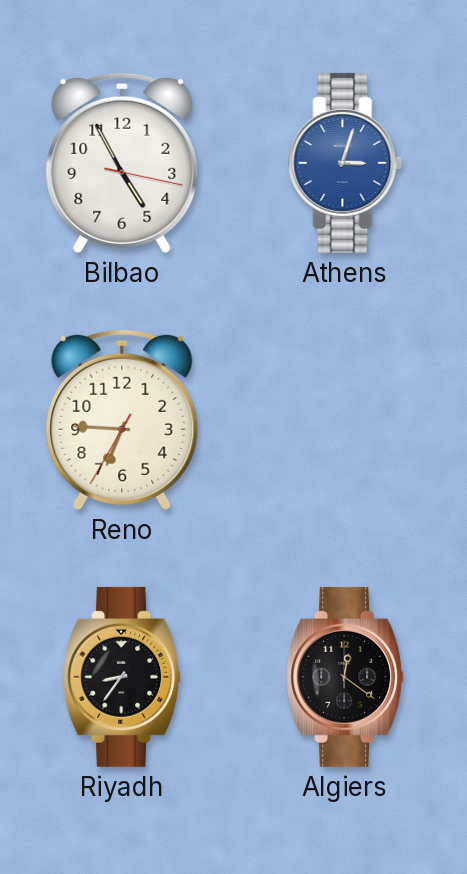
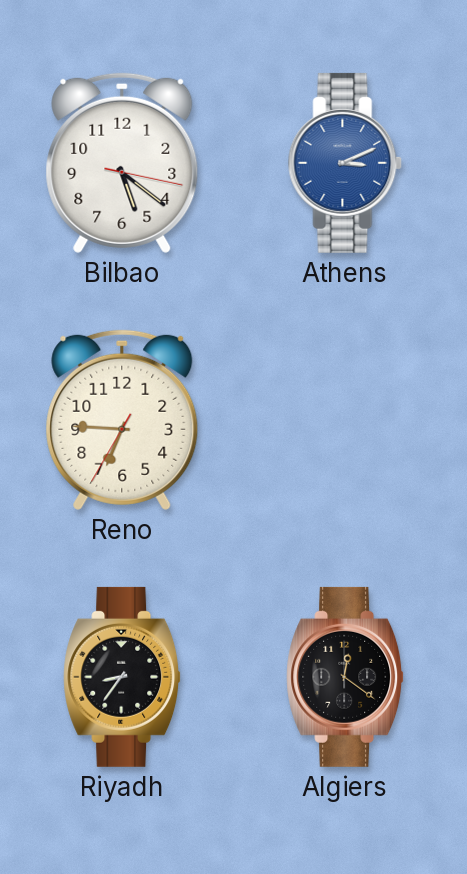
Bilbao: 4:55 -> 5:21
Athens: 3:03 -> 3:11
